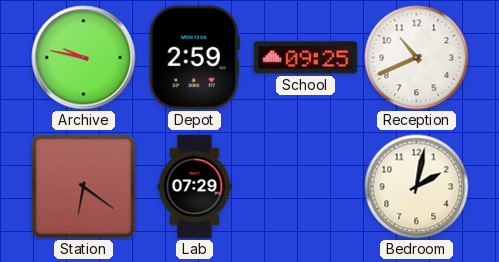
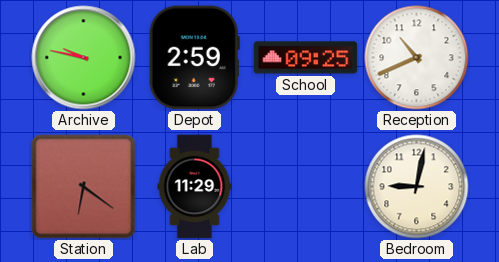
Lab: 07:29 -> 11:29
Bedroom: 2:02 -> 9:02
